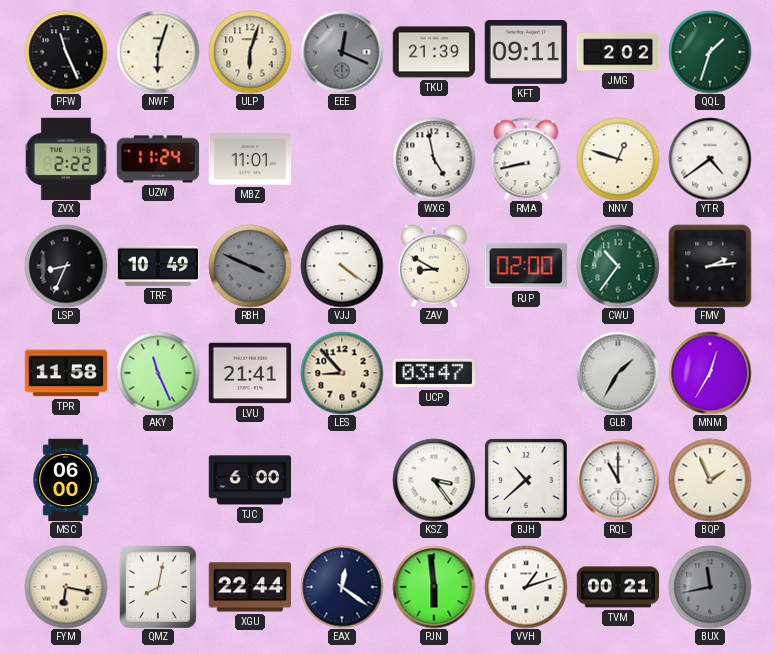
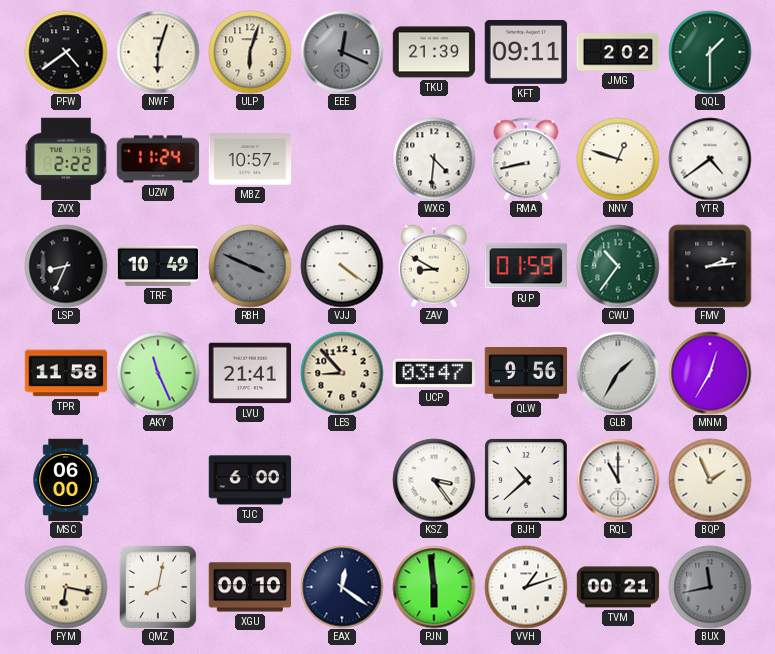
PFW: 11:26 -> 4:39
QQL: 1:33 -> 1:30
MBZ: 11:01 -> 10:57
WXG: 4:58 -> 4:31
RJP: 02:00 -> 01:59
QLW: none -> 9:56
XGU: 22:44 -> 00:10
